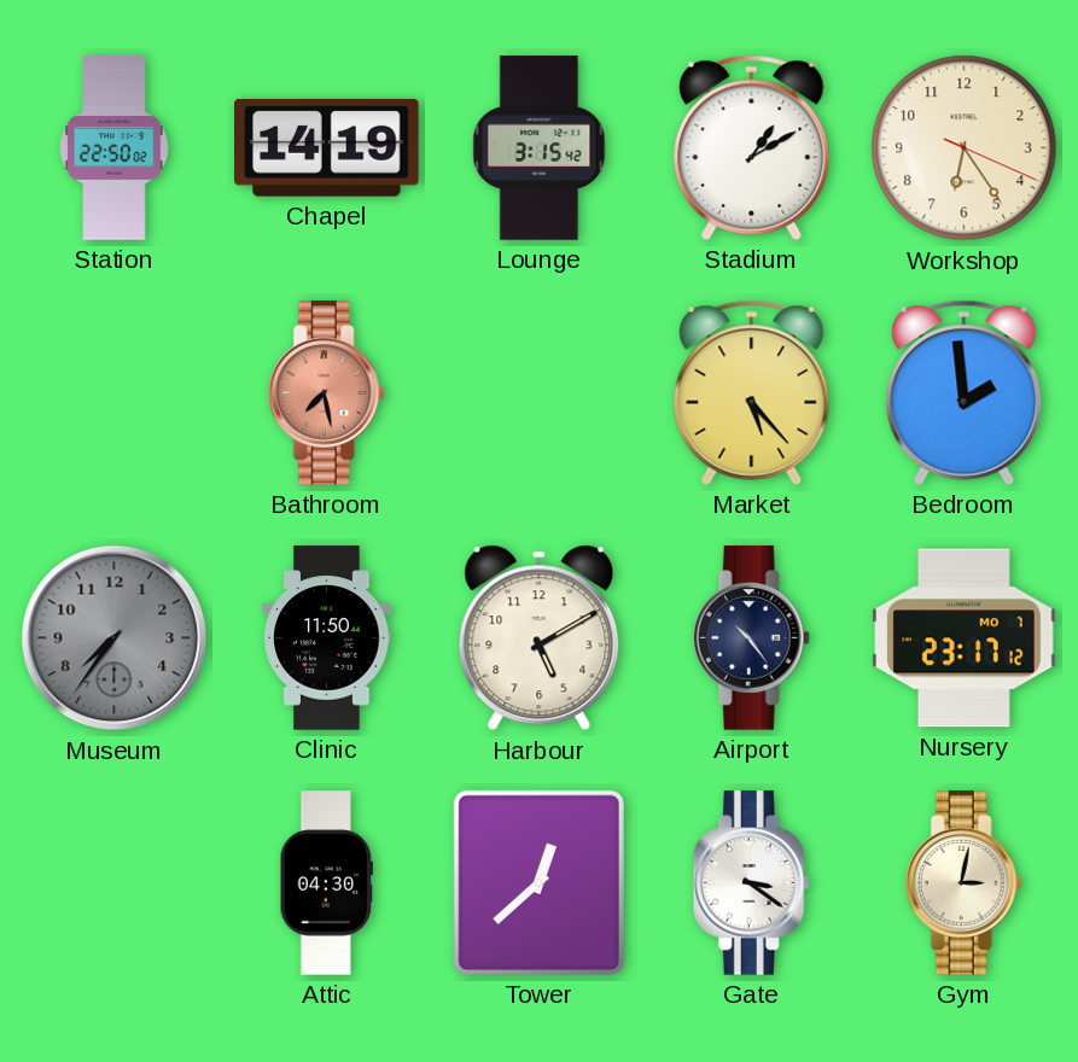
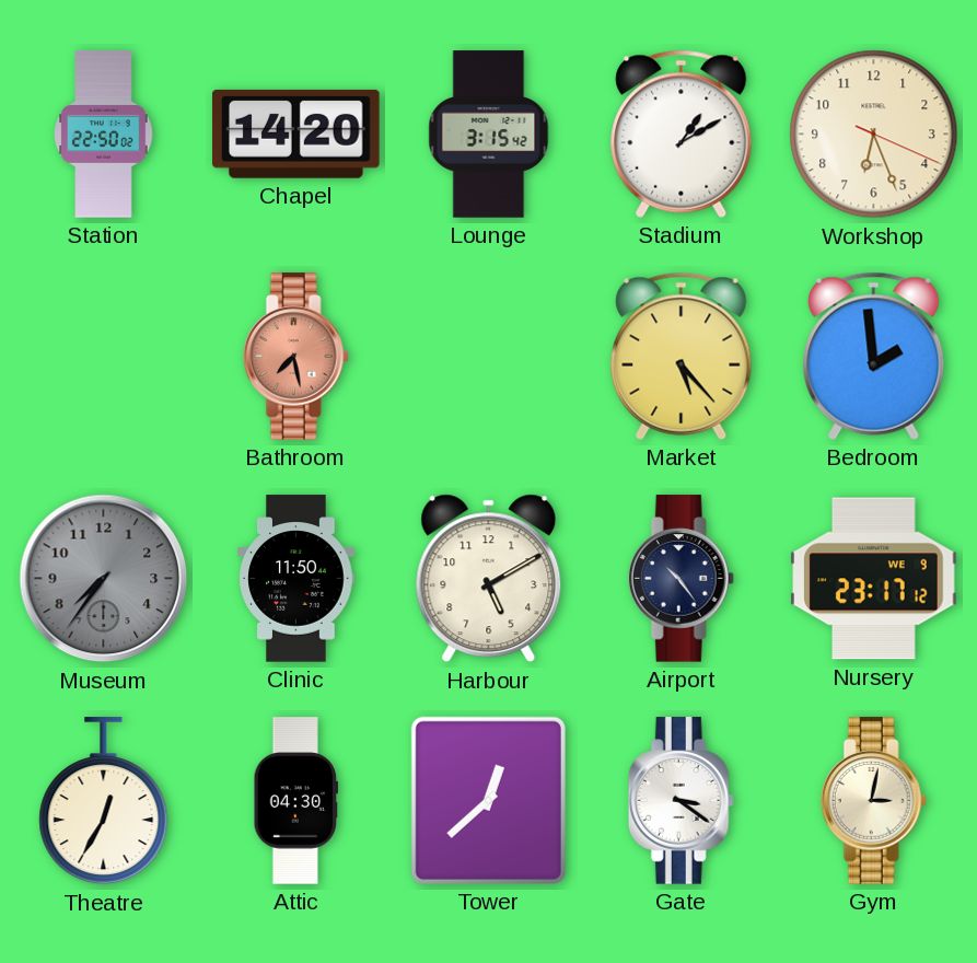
Chapel: 14:19 -> 14:20
Workshop: 6:24 -> 6:26
Nursery date: MO 7 -> WE 9
Theatre: none -> 12:35
